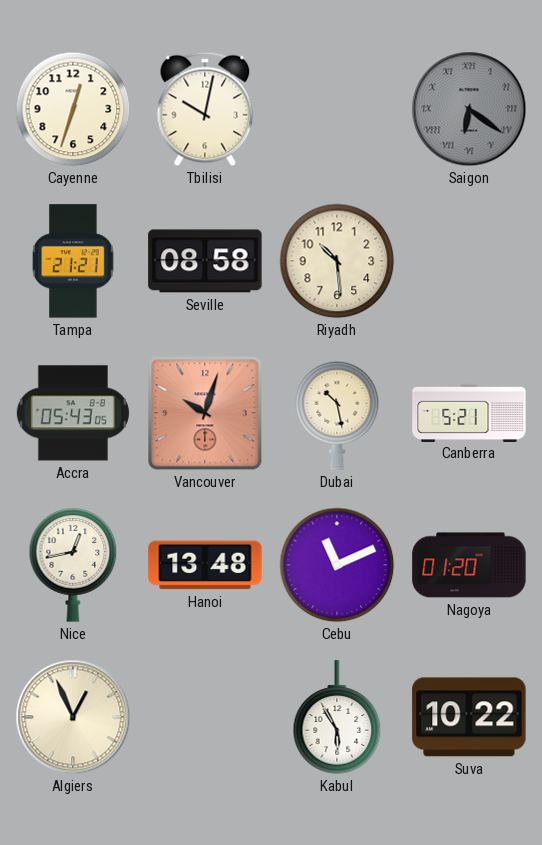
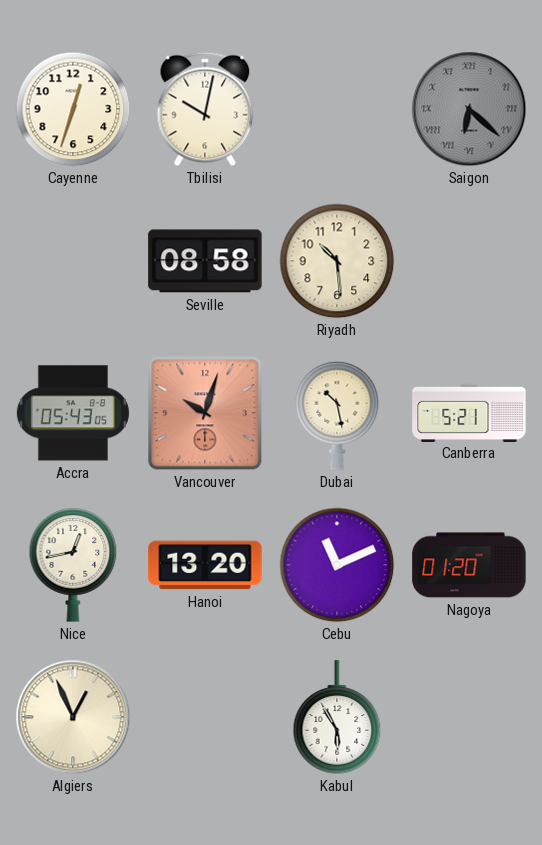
Saigon: 6:21 -> 6:22
Tampa: 21:21 -> none
Hanoi: 13:48 -> 13:20
Suva: 10:22 -> none
